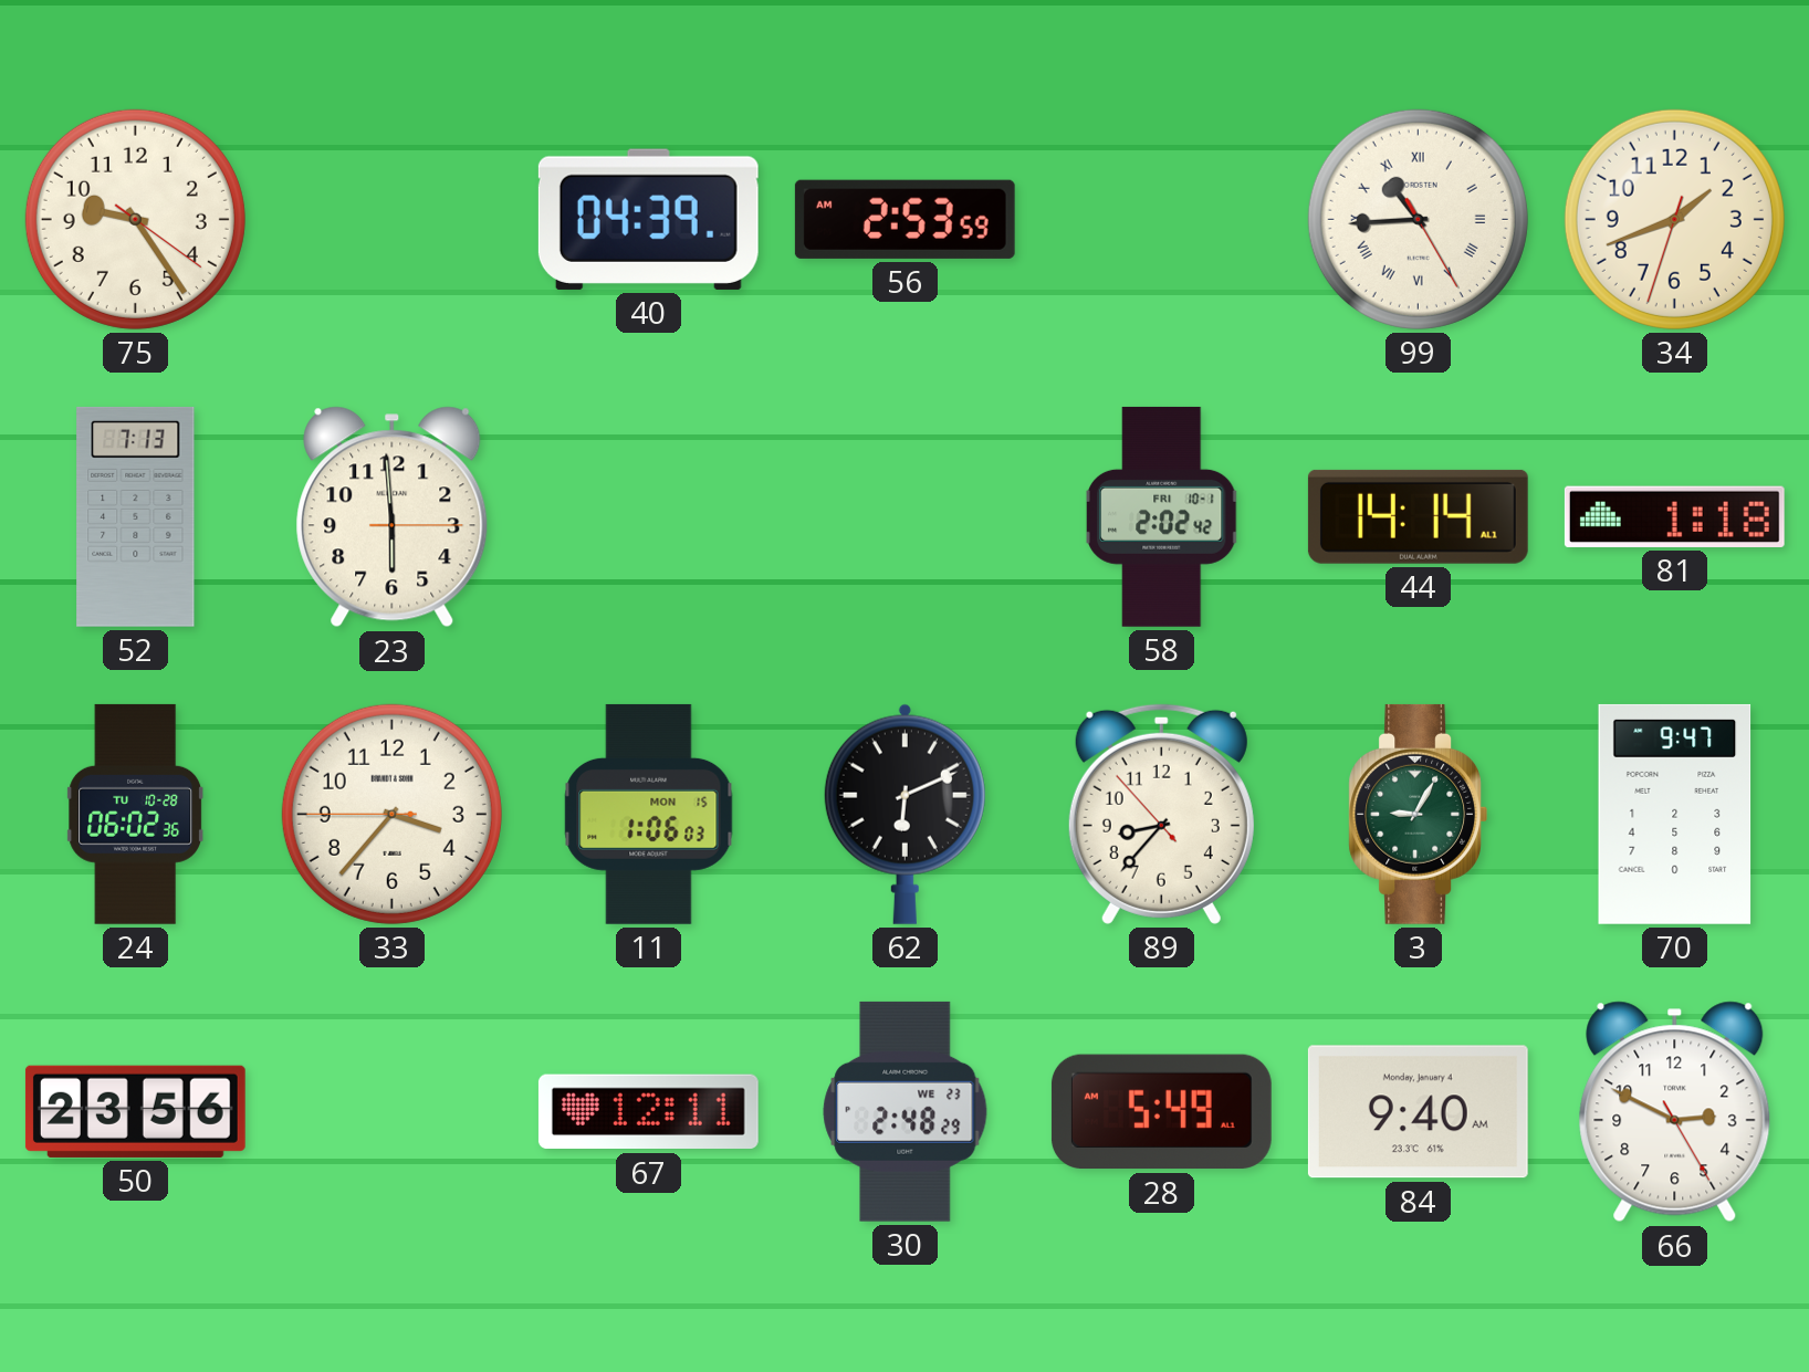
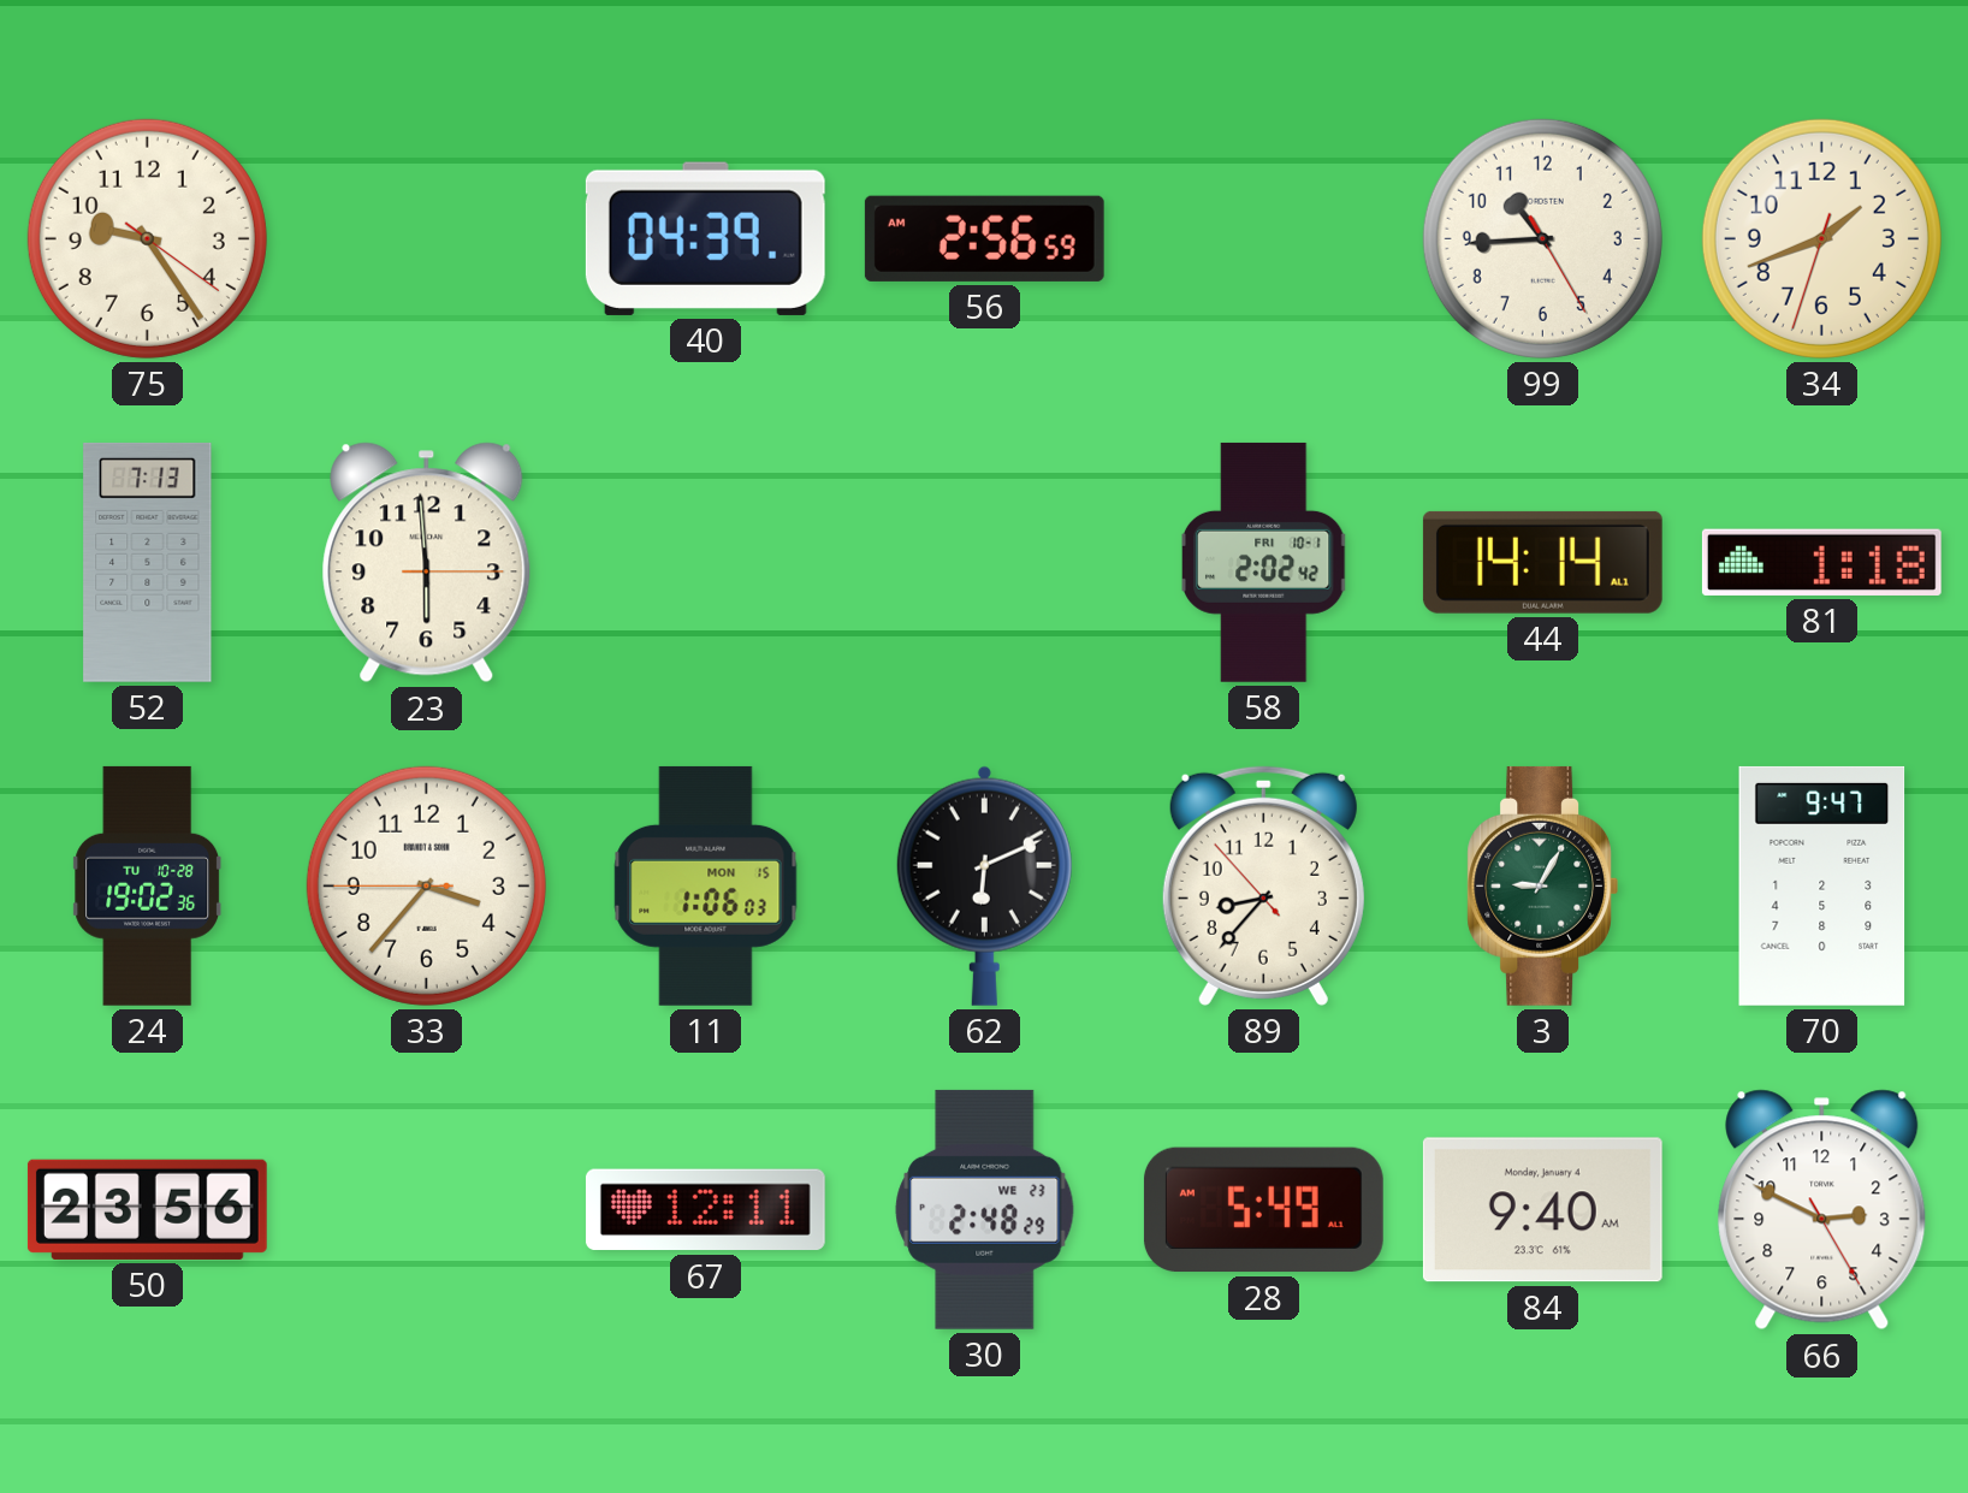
56: 2:53 -> 2:56
99 numerals: Roman -> Arabic
24: 06:02 -> 19:02
